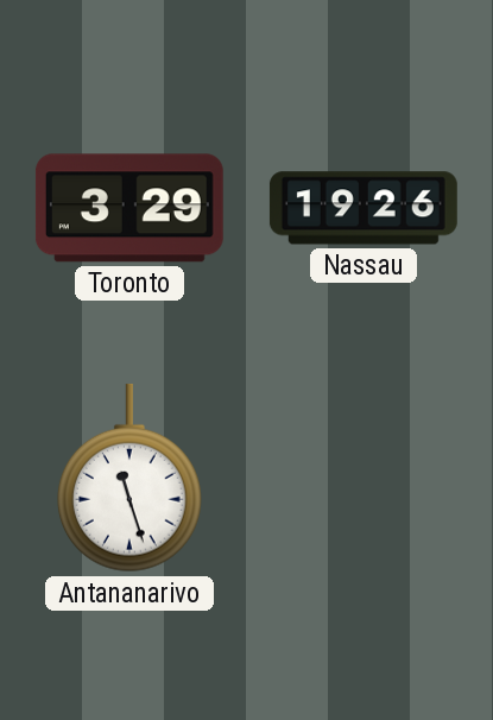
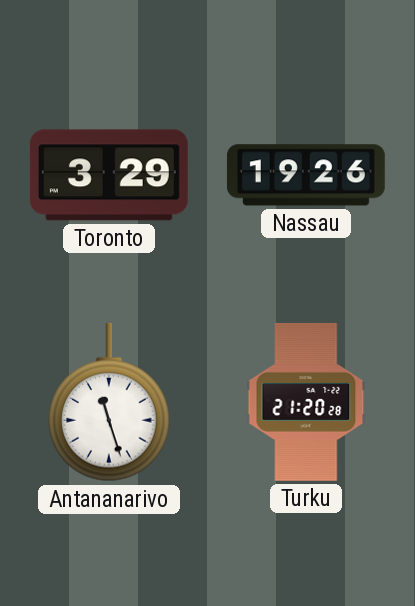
Turku: none -> 21:20
